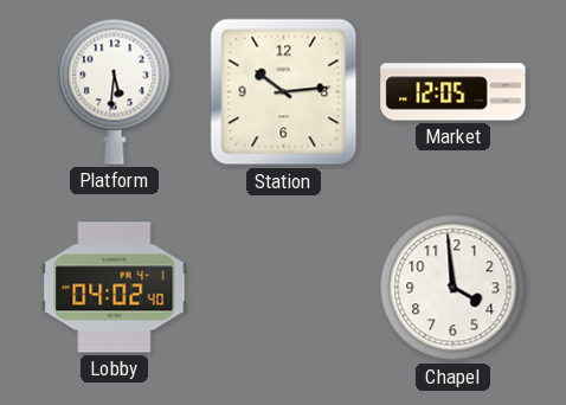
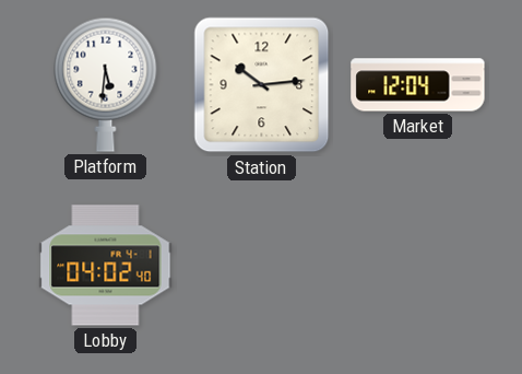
Market: 12:05 -> 12:04
Chapel: 3:59 -> none
